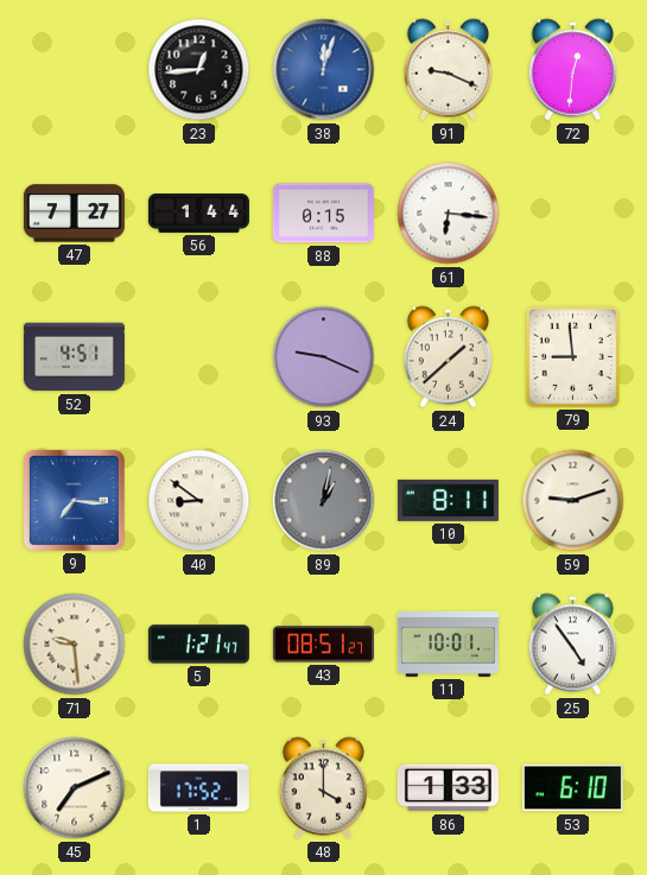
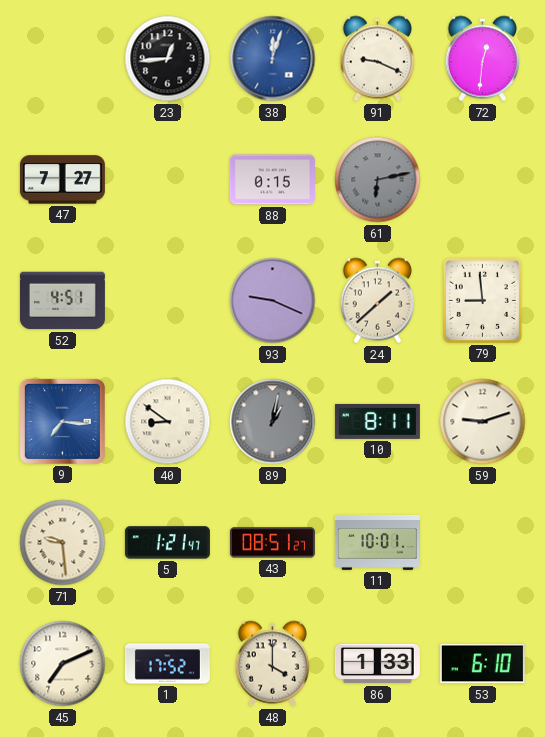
56: 1:44 -> none
61: 6:16 -> 6:13
61 dial: white -> grey
25: 4:54 -> none
